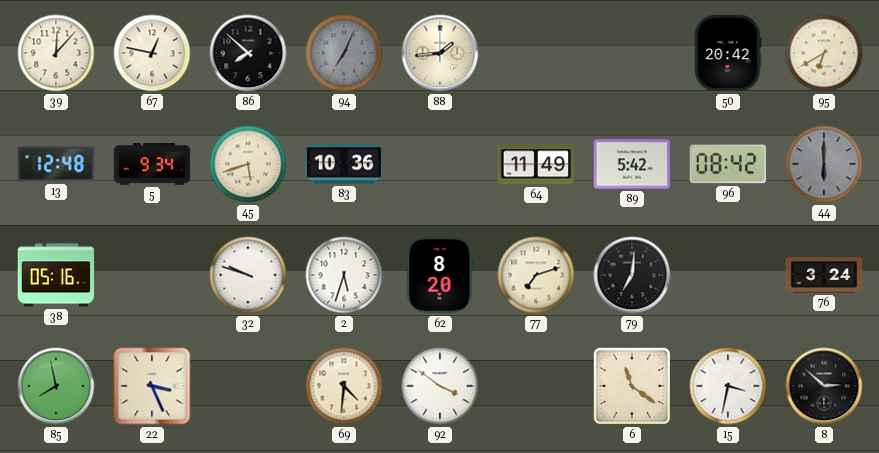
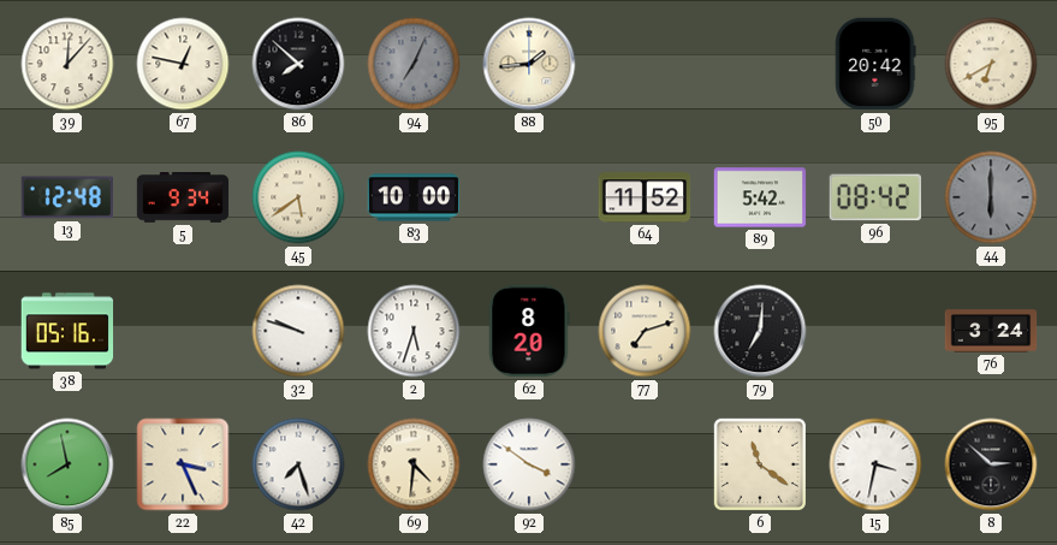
45: 5:42 -> 5:39
83: 10:36 -> 10:00
64: 11:49 -> 11:52
42: none -> 7:27
